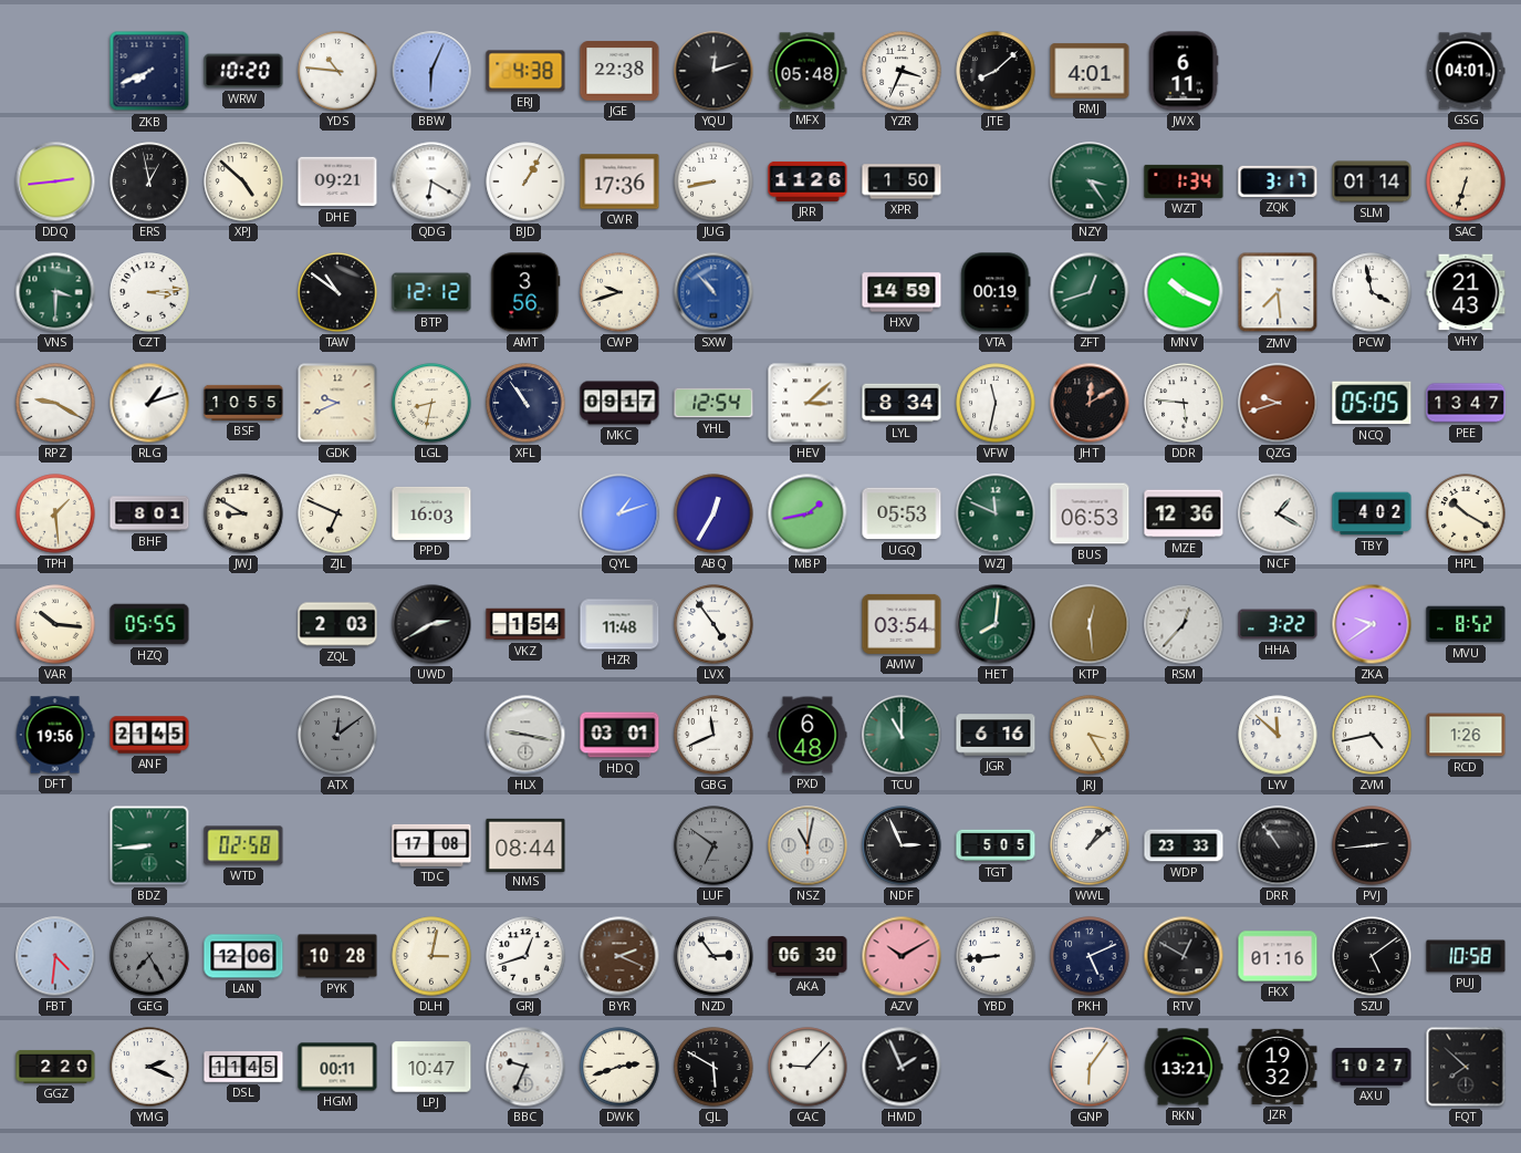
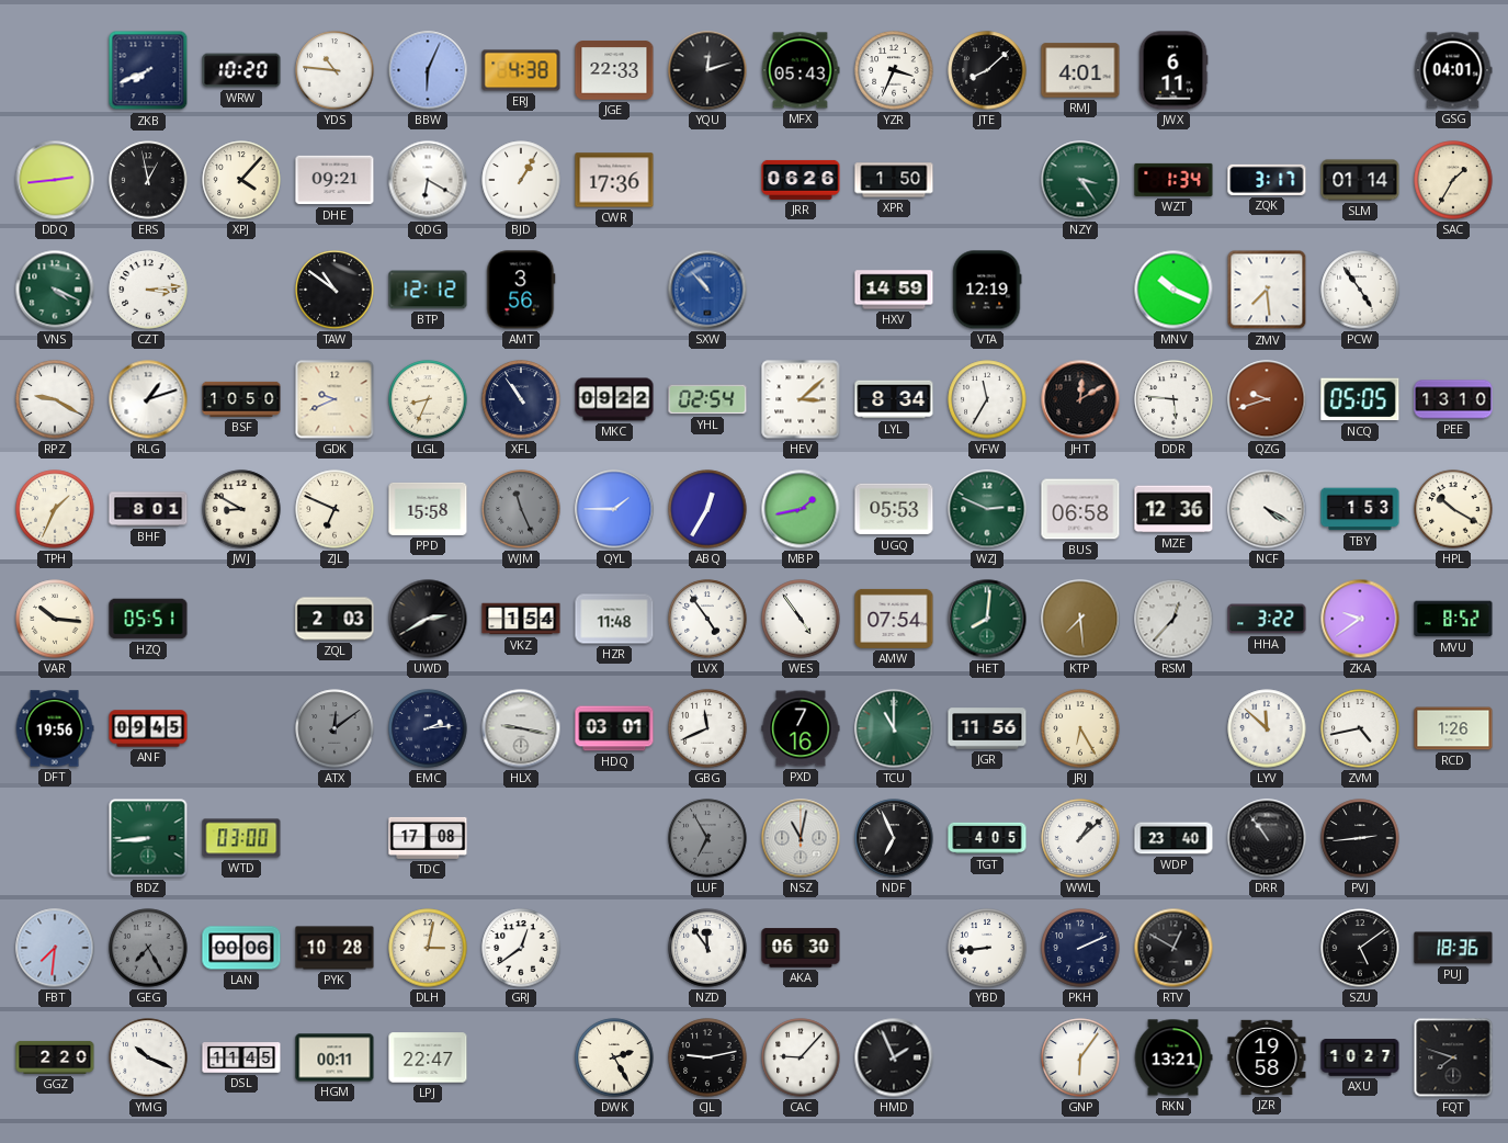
JGE: 22:38 -> 22:33
MFX: 05:48 -> 05:43
XPJ: 4:52 -> 4:07
JUG: 8:43 -> none
JRR: 11:26 -> 06:26
SAC: 6:33 -> 1:35
VNS: 3:30 -> 4:19
CWP: 9:42 -> none
VTA: 00:19 -> 12:19
ZFT: 12:42 -> none
PCW: 3:58 -> 4:54
VHY: 21:43 -> none
BSF: 10:55 -> 10:50
LGL: 8:32 -> 8:34
MKC: 09:17 -> 09:22
YHL: 12:54 -> 02:54
VFW: 11:32 -> 11:35
PEE: 13:47 -> 13:10
TPH: 1:29 -> 1:34
PPD: 16:03 -> 15:58
WJM: none -> 11:26
QYL: 1:12 -> 1:45
WZJ: 11:49 -> 2:49
BUS: 06:53 -> 06:58
NCF: 1:20 -> 4:20
TBY: 4:02 -> 1:53
HZQ: 05:55 -> 05:51
WES: none -> 4:54
AMW: 03:54 -> 07:54
KTP: 12:29 -> 7:29
ANF: 21:45 -> 09:45
EMC: none -> 2:14
PXD: 6:48 -> 7:16
JGR: 6:16 -> 11:56
JRJ: 3:25 -> 6:25
WTD: 02:58 -> 03:00
NMS: 08:44 -> none
LUF: 6:51 -> 6:55
NDF: 2:56 -> 6:56
TGT: 5:05 -> 4:05
WDP: 23:33 -> 23:40
FBT: 4:31 -> 7:31
LAN: 12:06 -> 00:06
GRJ: 12:42 -> 12:39
BYR: 2:19 -> none
NZD: 2:54 -> 11:54
AZV: 10:10 -> none
PKH: 5:11 -> 2:11
FKX: 01:16 -> none
PUJ: 10:58 -> 18:36
YMG: 2:19 -> 10:19
LPJ: 10:47 -> 22:47
BBC: 9:34 -> none
DWK: 2:42 -> 2:25
CJL: 5:50 -> 9:13
JZR: 19:32 -> 19:58
FQT: 7:52 -> 7:48
